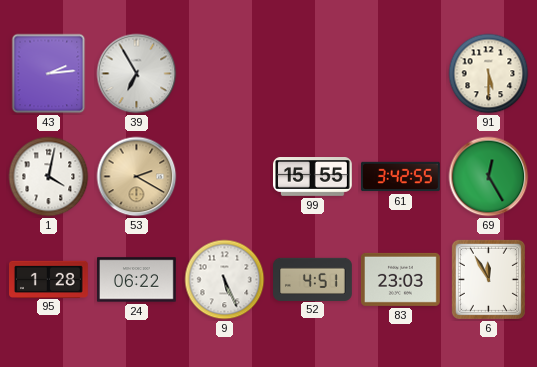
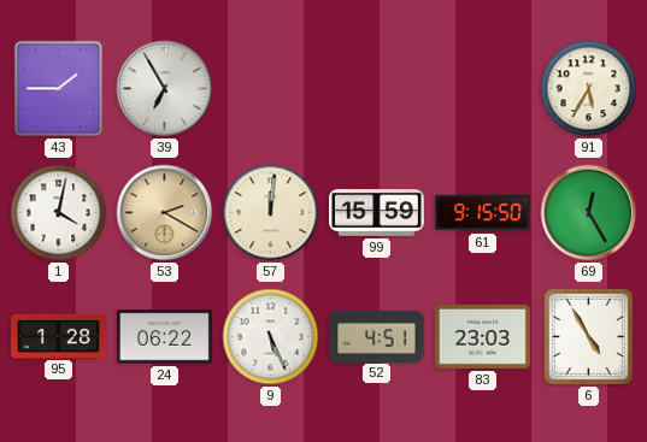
43: 2:14 -> 1:45
91: 5:30 -> 5:35
57: none -> 12:01
99: 15:55 -> 15:59
61: 3:42 -> 9:15
6: 11:55 -> 4:55
